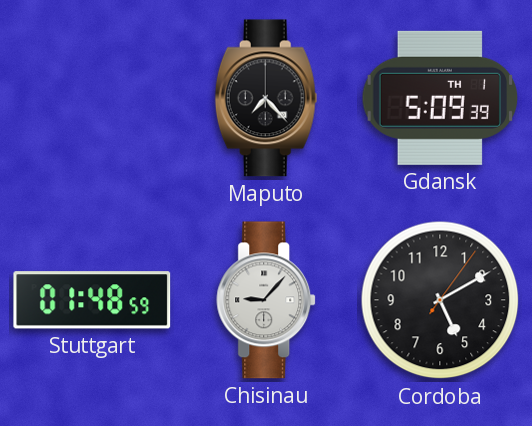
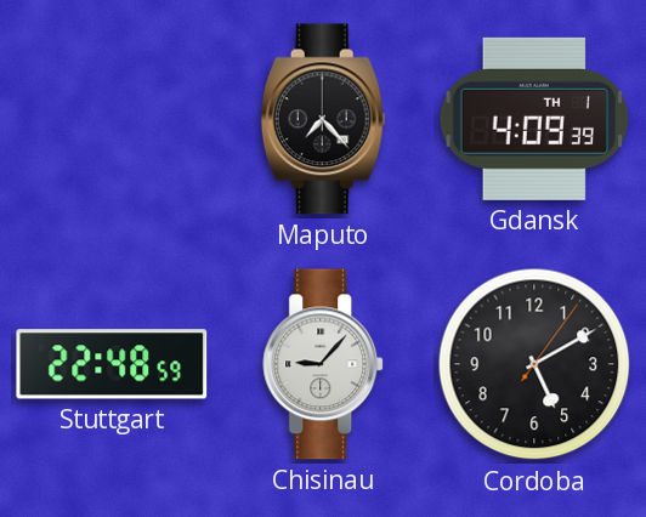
Gdansk: 5:09 -> 4:09
Stuttgart: 01:48 -> 22:48
